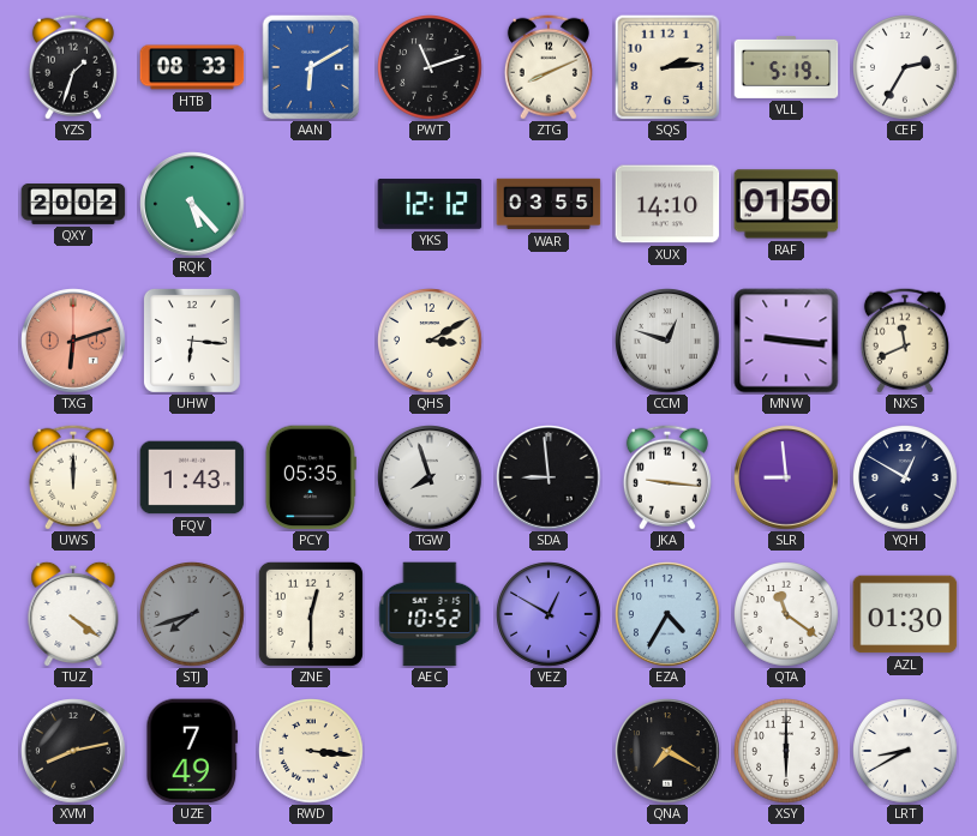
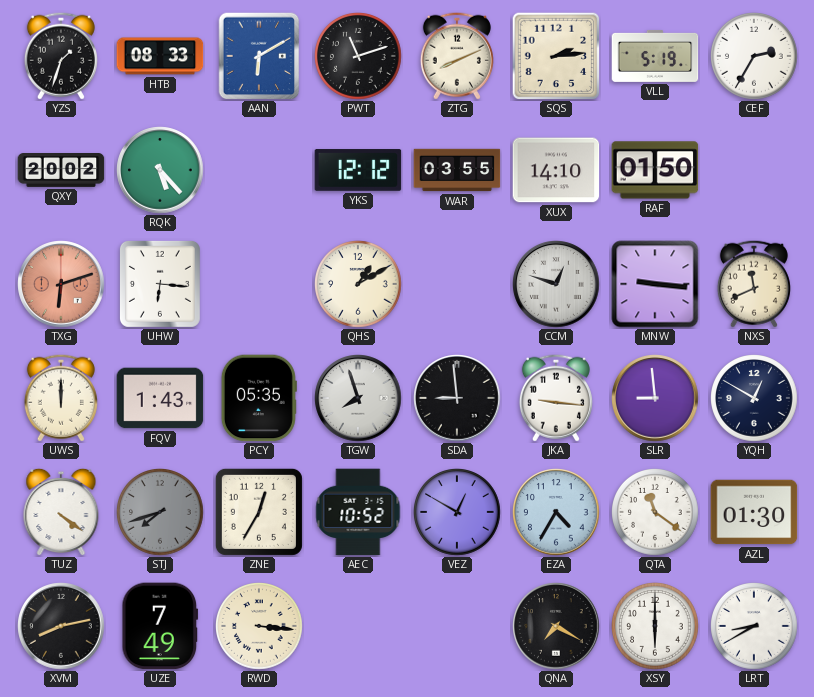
QHS: 3:10 -> 1:10
ZNE: 12:30 -> 12:35
